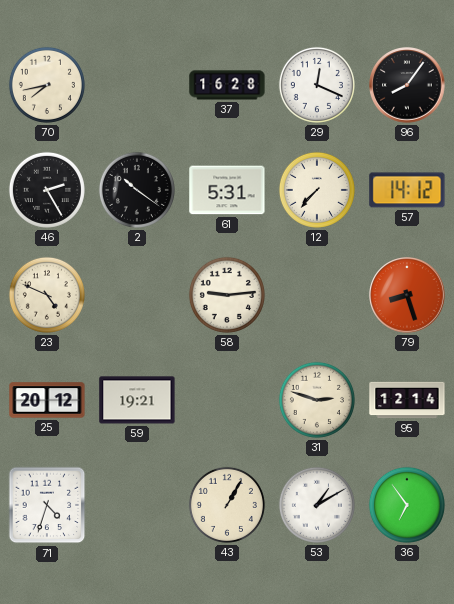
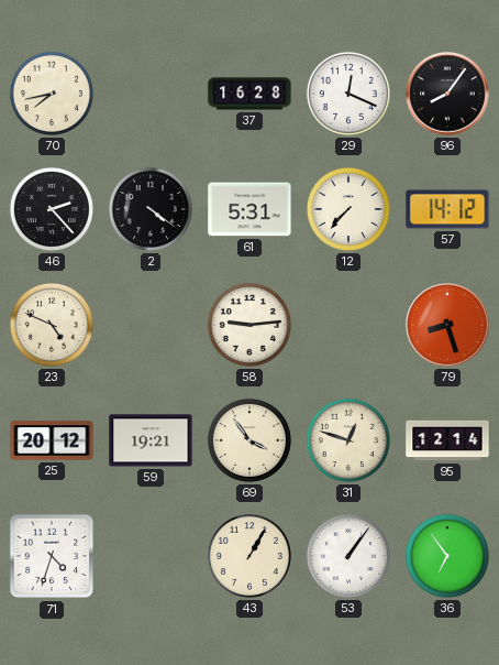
46: 2:25 -> 2:23
2: 10:21 -> 4:21
69: none -> 3:54
31: 2:48 -> 12:48
53: 1:10 -> 1:06
